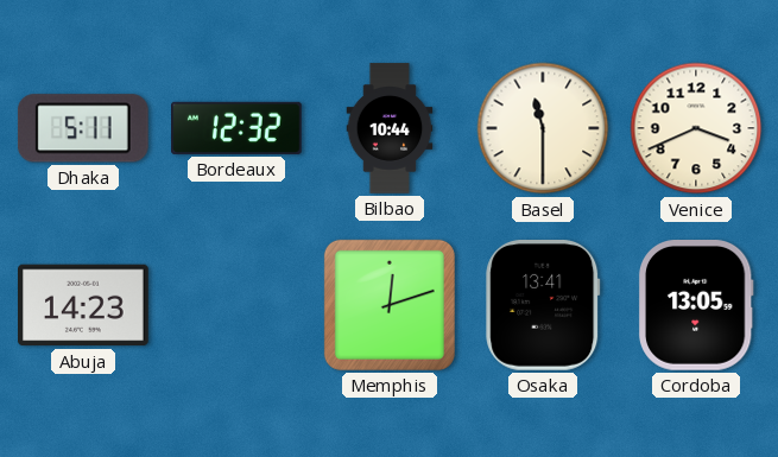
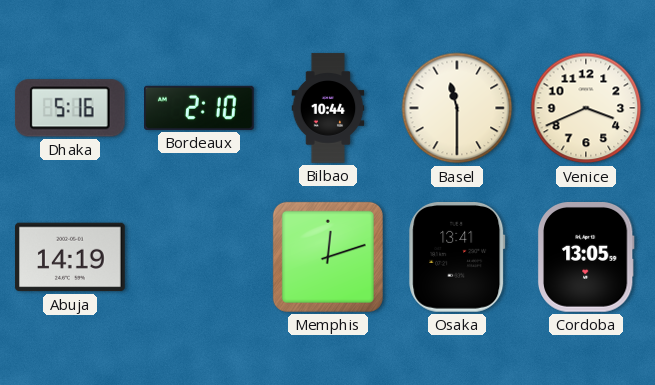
Dhaka: 5:11 -> 5:16
Bordeaux: 12:32 -> 2:10
Abuja: 14:23 -> 14:19
